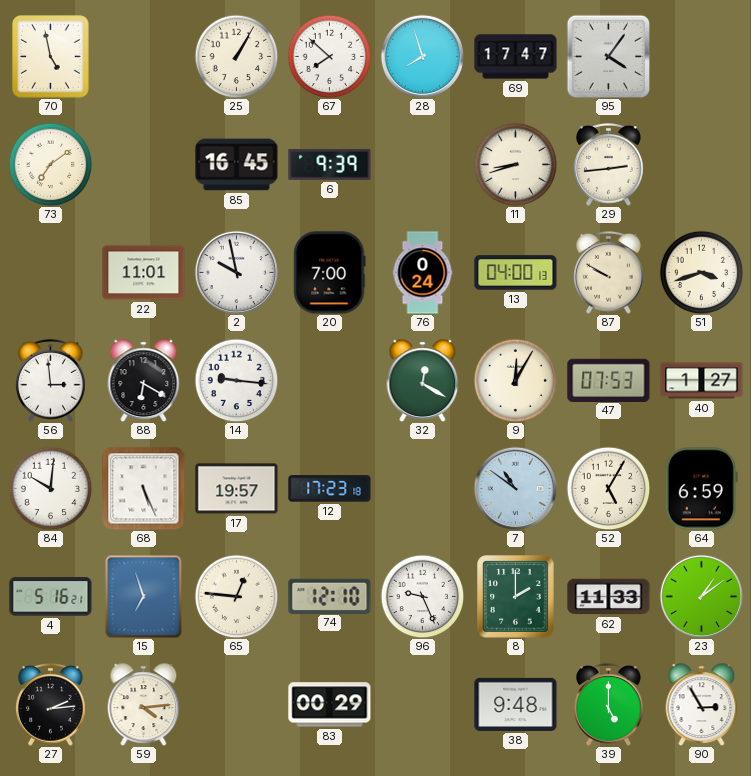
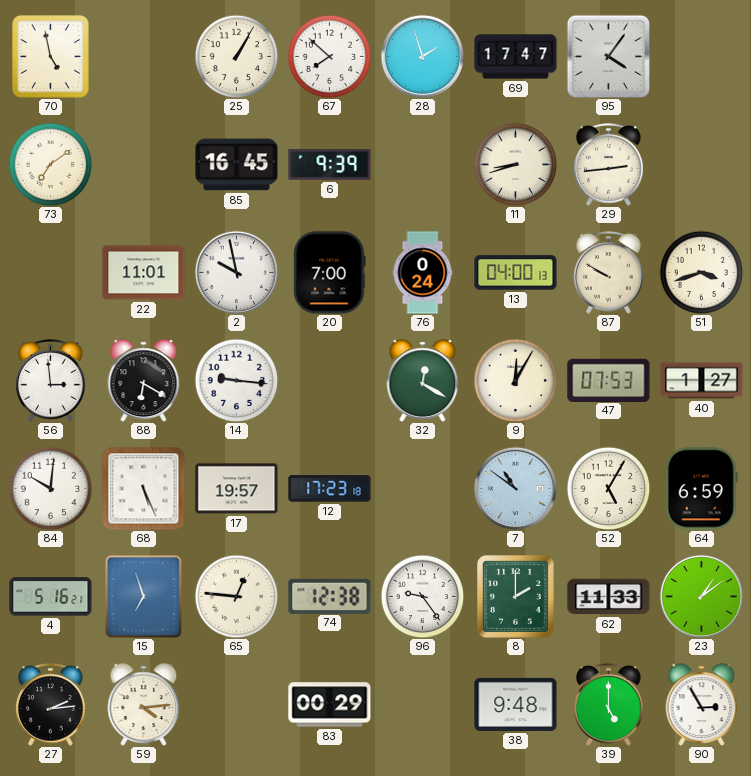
28: 7:57 -> 1:57
74: 12:10 -> 12:38
96: 9:26 -> 9:24
